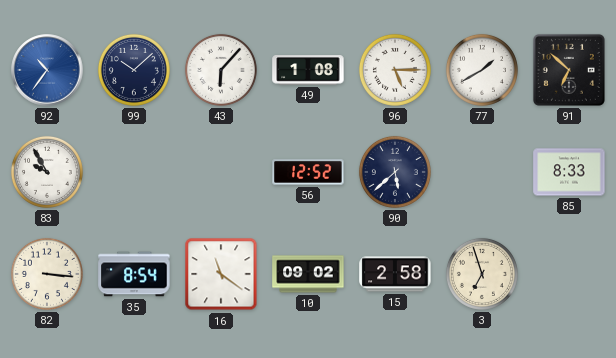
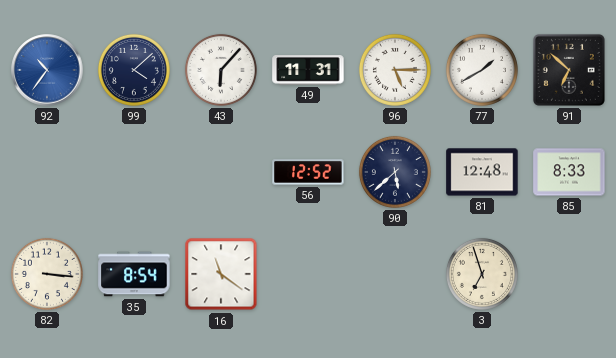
99: 10:08 -> 4:08
49: 1:08 -> 11:31
83: 9:55 -> none
81: none -> 12:48
10: 09:02 -> none
15: 2:58 -> none
